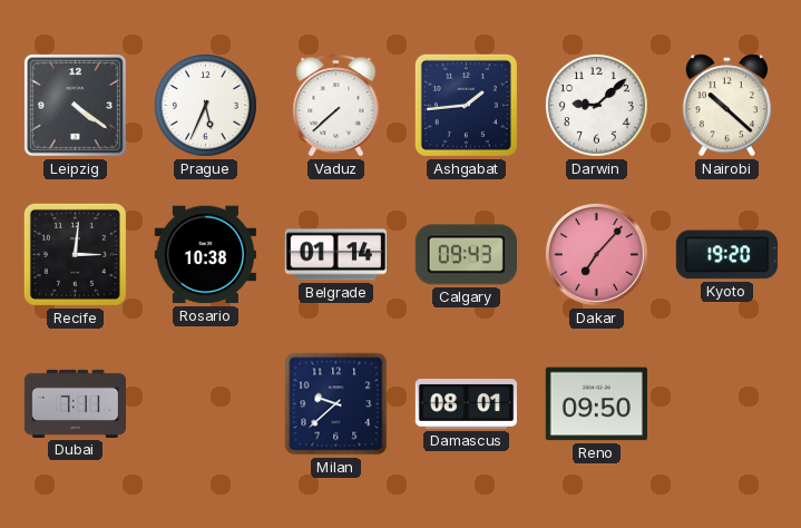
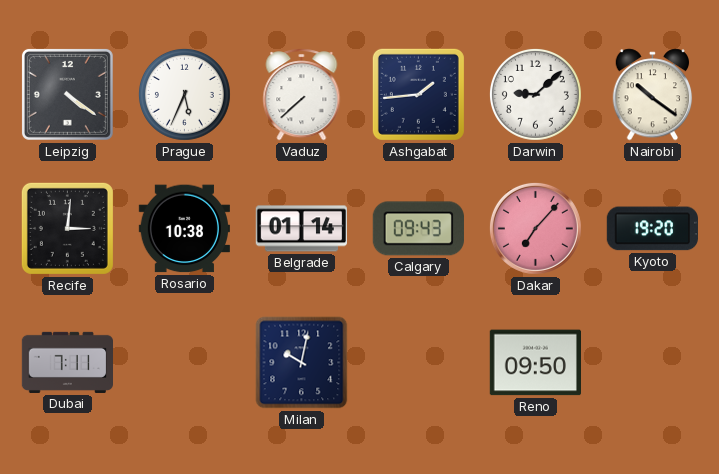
Nairobi: 10:22 -> 10:21
Milan: 9:38 -> 10:02
Damascus: 08:01 -> none
